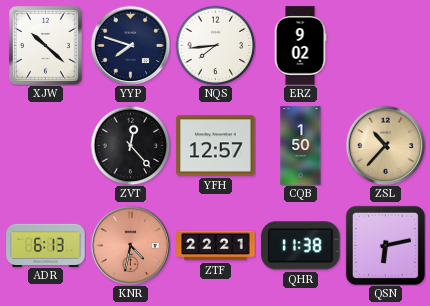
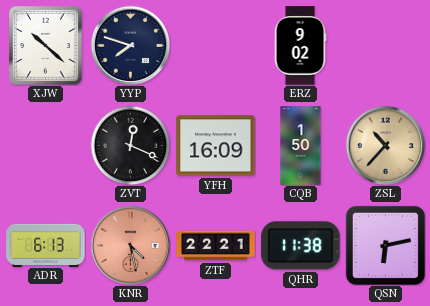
NQS: 7:44 -> none
ZVT: 12:23 -> 12:19
YFH: 12:57 -> 16:09
KNR: 4:32 -> 4:28
